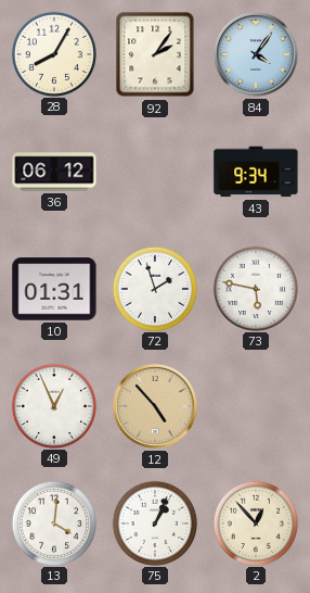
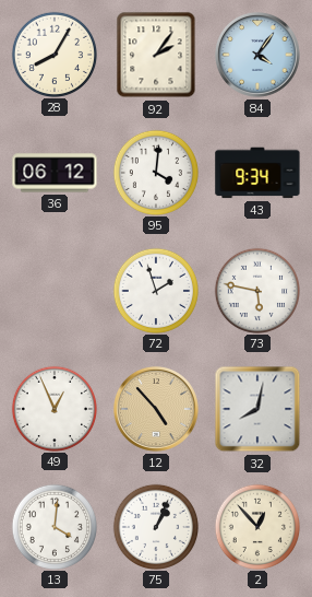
95: none -> 4:01
10: 01:31 -> none
32: none -> 8:02
